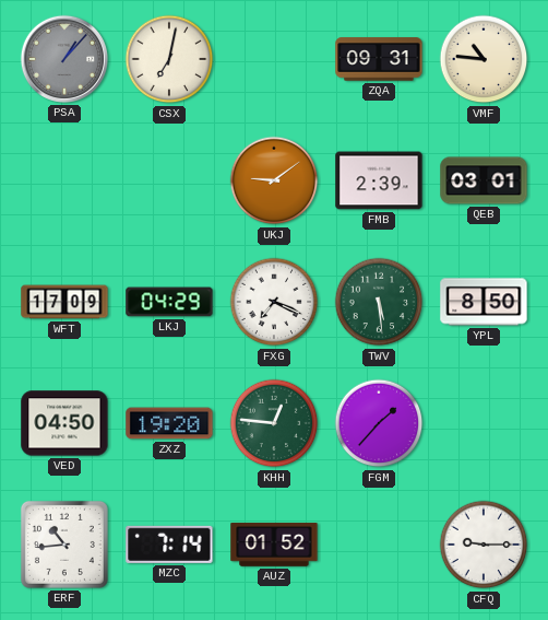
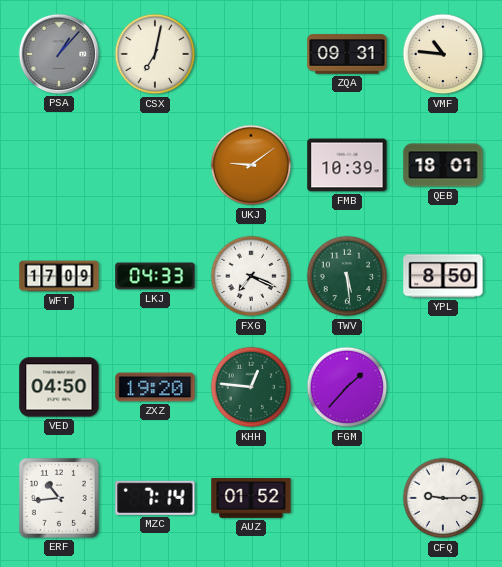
FMB: 2:39 -> 10:39
QEB: 03:01 -> 18:01
LKJ: 04:29 -> 04:33
